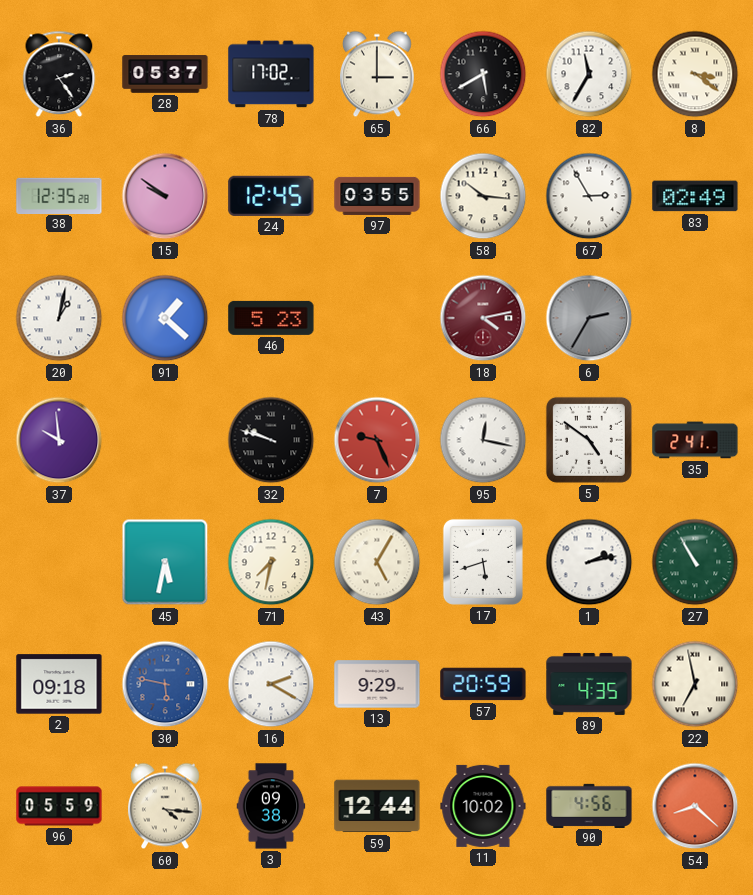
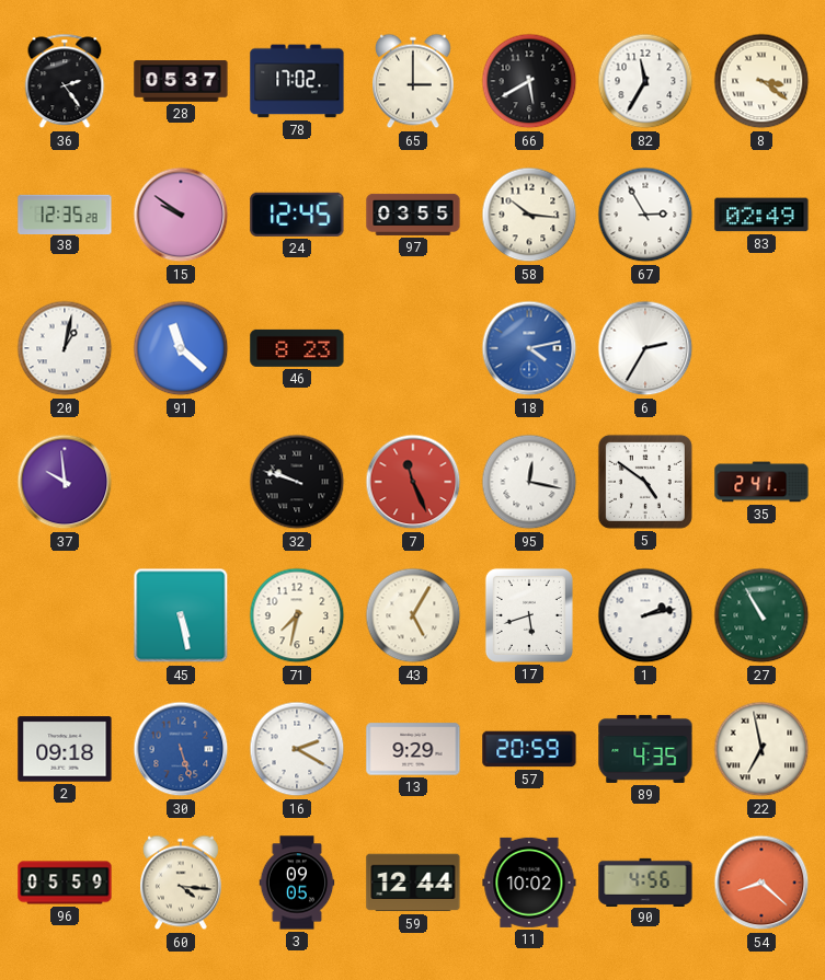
91: 1:22 -> 11:22
46: 5:23 -> 8:23
18 dial: burgundy -> blue
6 dial: grey -> white
7: 9:26 -> 11:26
45: 5:32 -> 5:28
30: 5:47 -> 5:27
3: 09:38 -> 09:05
